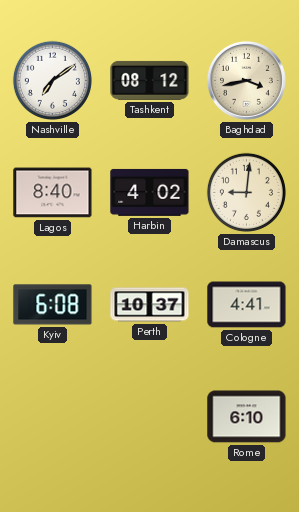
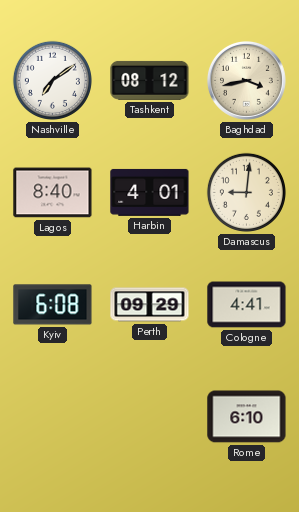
Harbin: 4:02 -> 4:01
Perth: 10:37 -> 09:29
